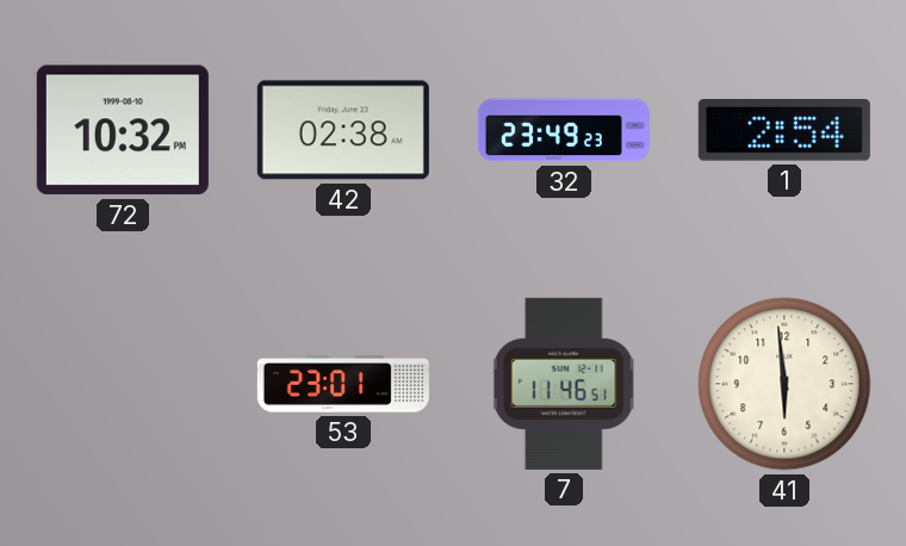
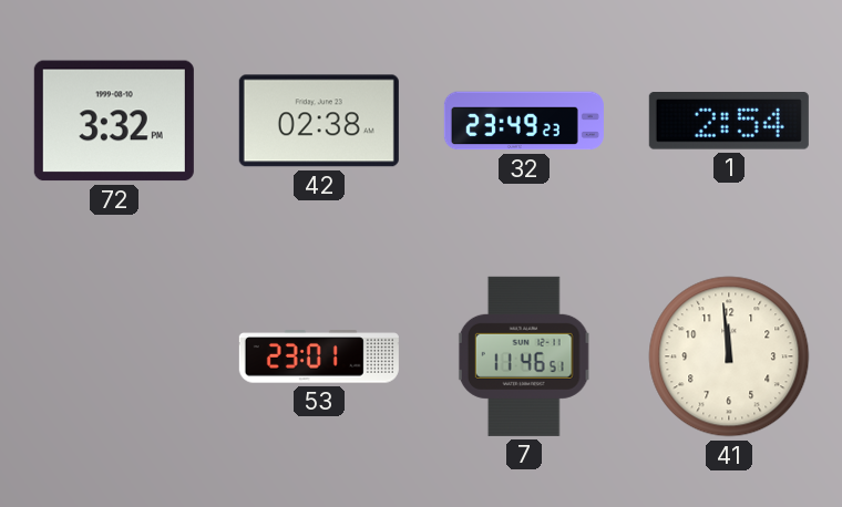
72: 10:32 -> 3:32
41: 5:59 -> 11:59
